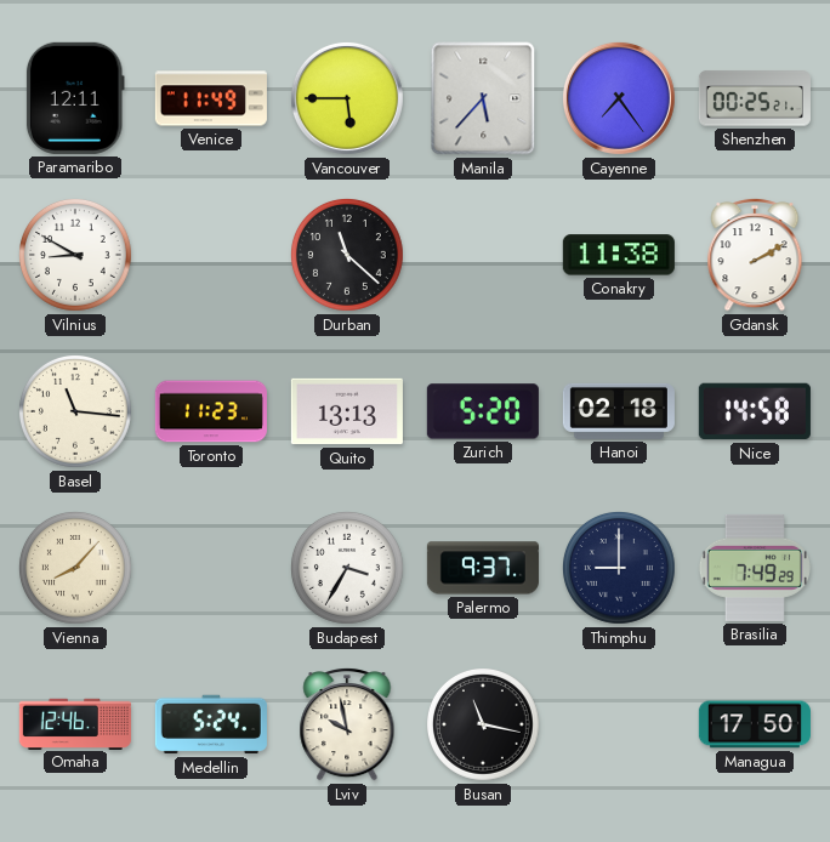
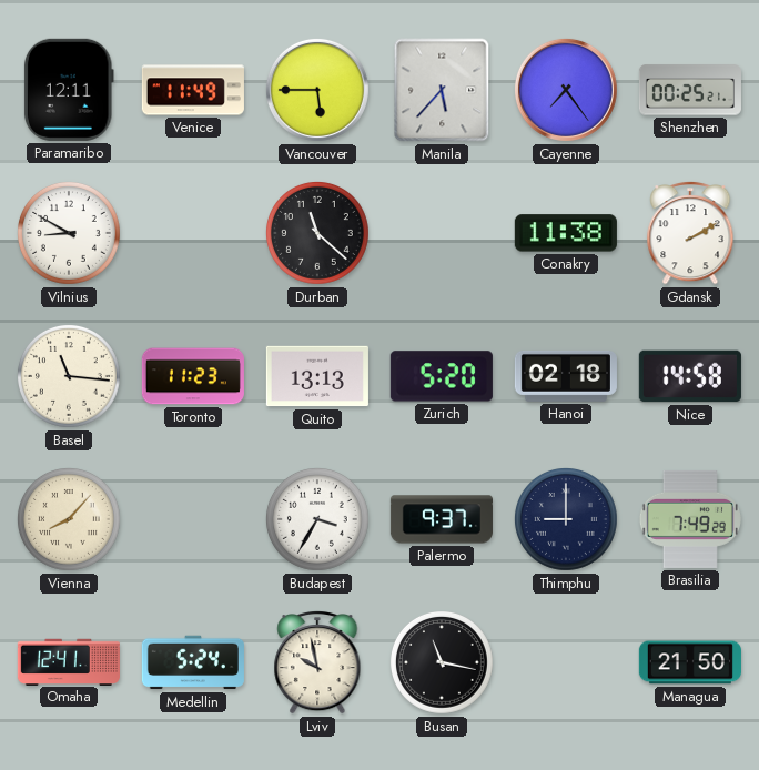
Omaha: 12:46 -> 12:41
Managua: 17:50 -> 21:50
